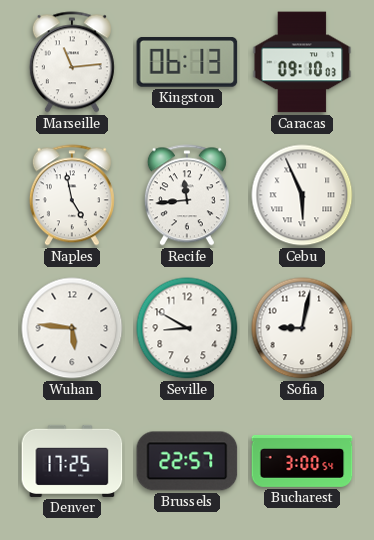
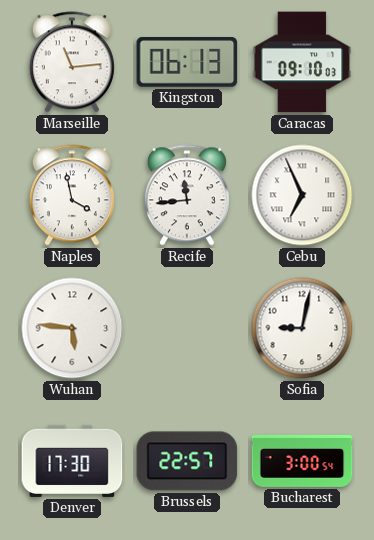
Naples: 4:58 -> 3:58
Cebu: 5:56 -> 6:56
Seville: 8:50 -> none
Denver: 17:25 -> 17:30
